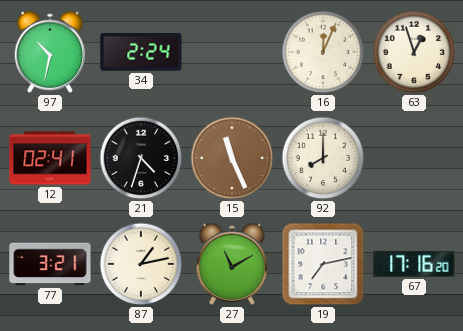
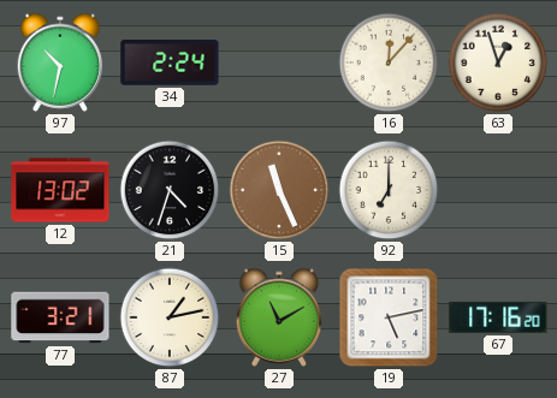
16: 12:04 -> 12:07
12: 02:41 -> 13:02
92: 8:00 -> 7:00
19: 7:13 -> 5:13
